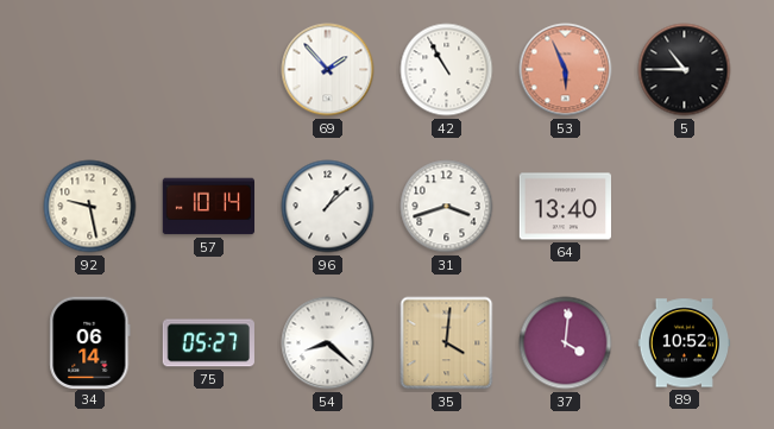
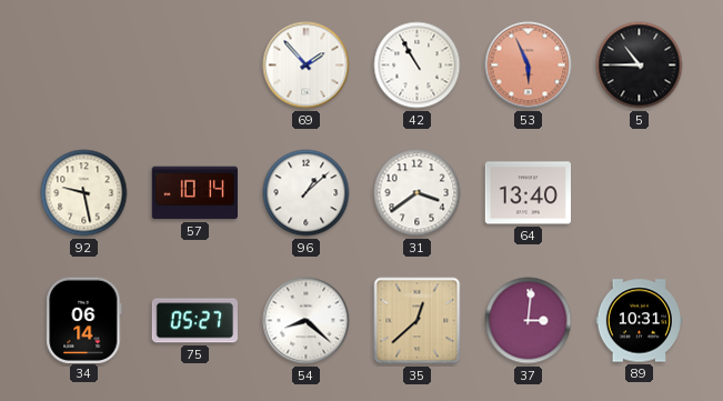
31: 3:42 -> 3:39
35: 4:01 -> 12:38
37: 4:01 -> 3:01
89: 10:52 -> 10:31
